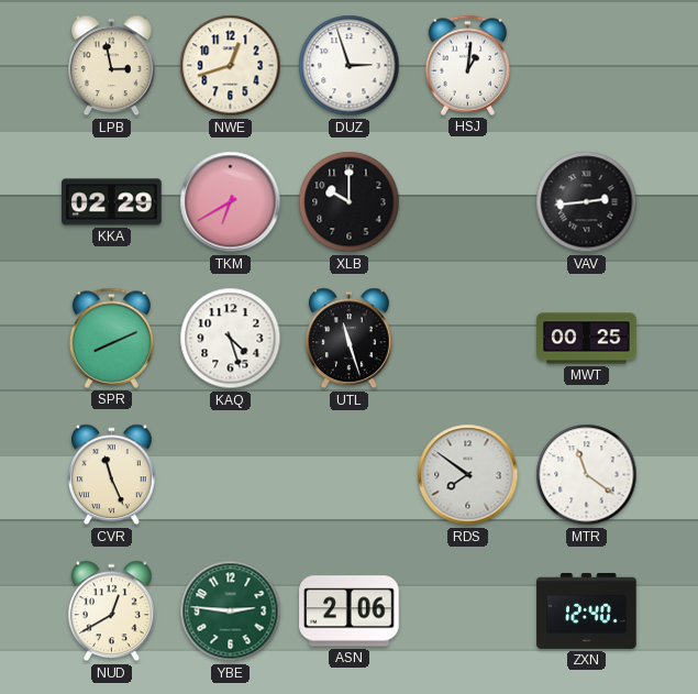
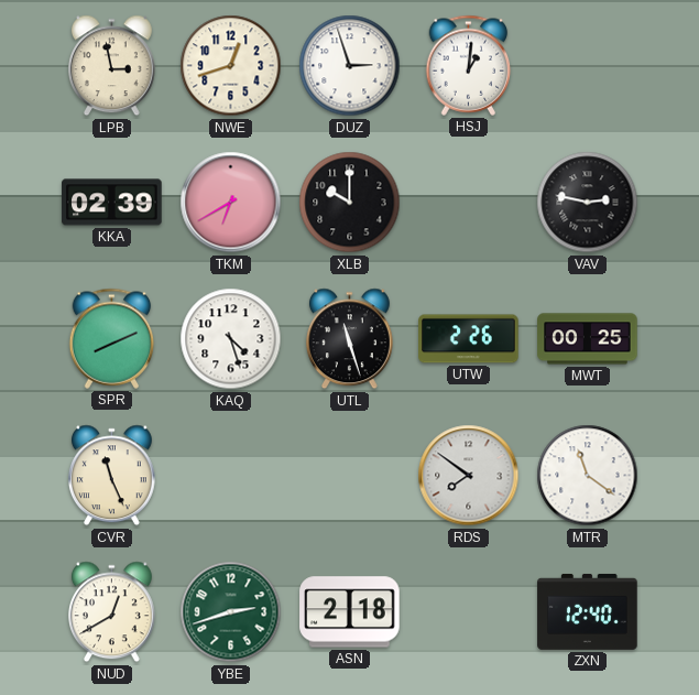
KKA: 02:29 -> 02:39
VAV: 2:44 -> 2:47
UTW: none -> 2:26
YBE: 2:46 -> 2:42
ASN: 2:06 -> 2:18
